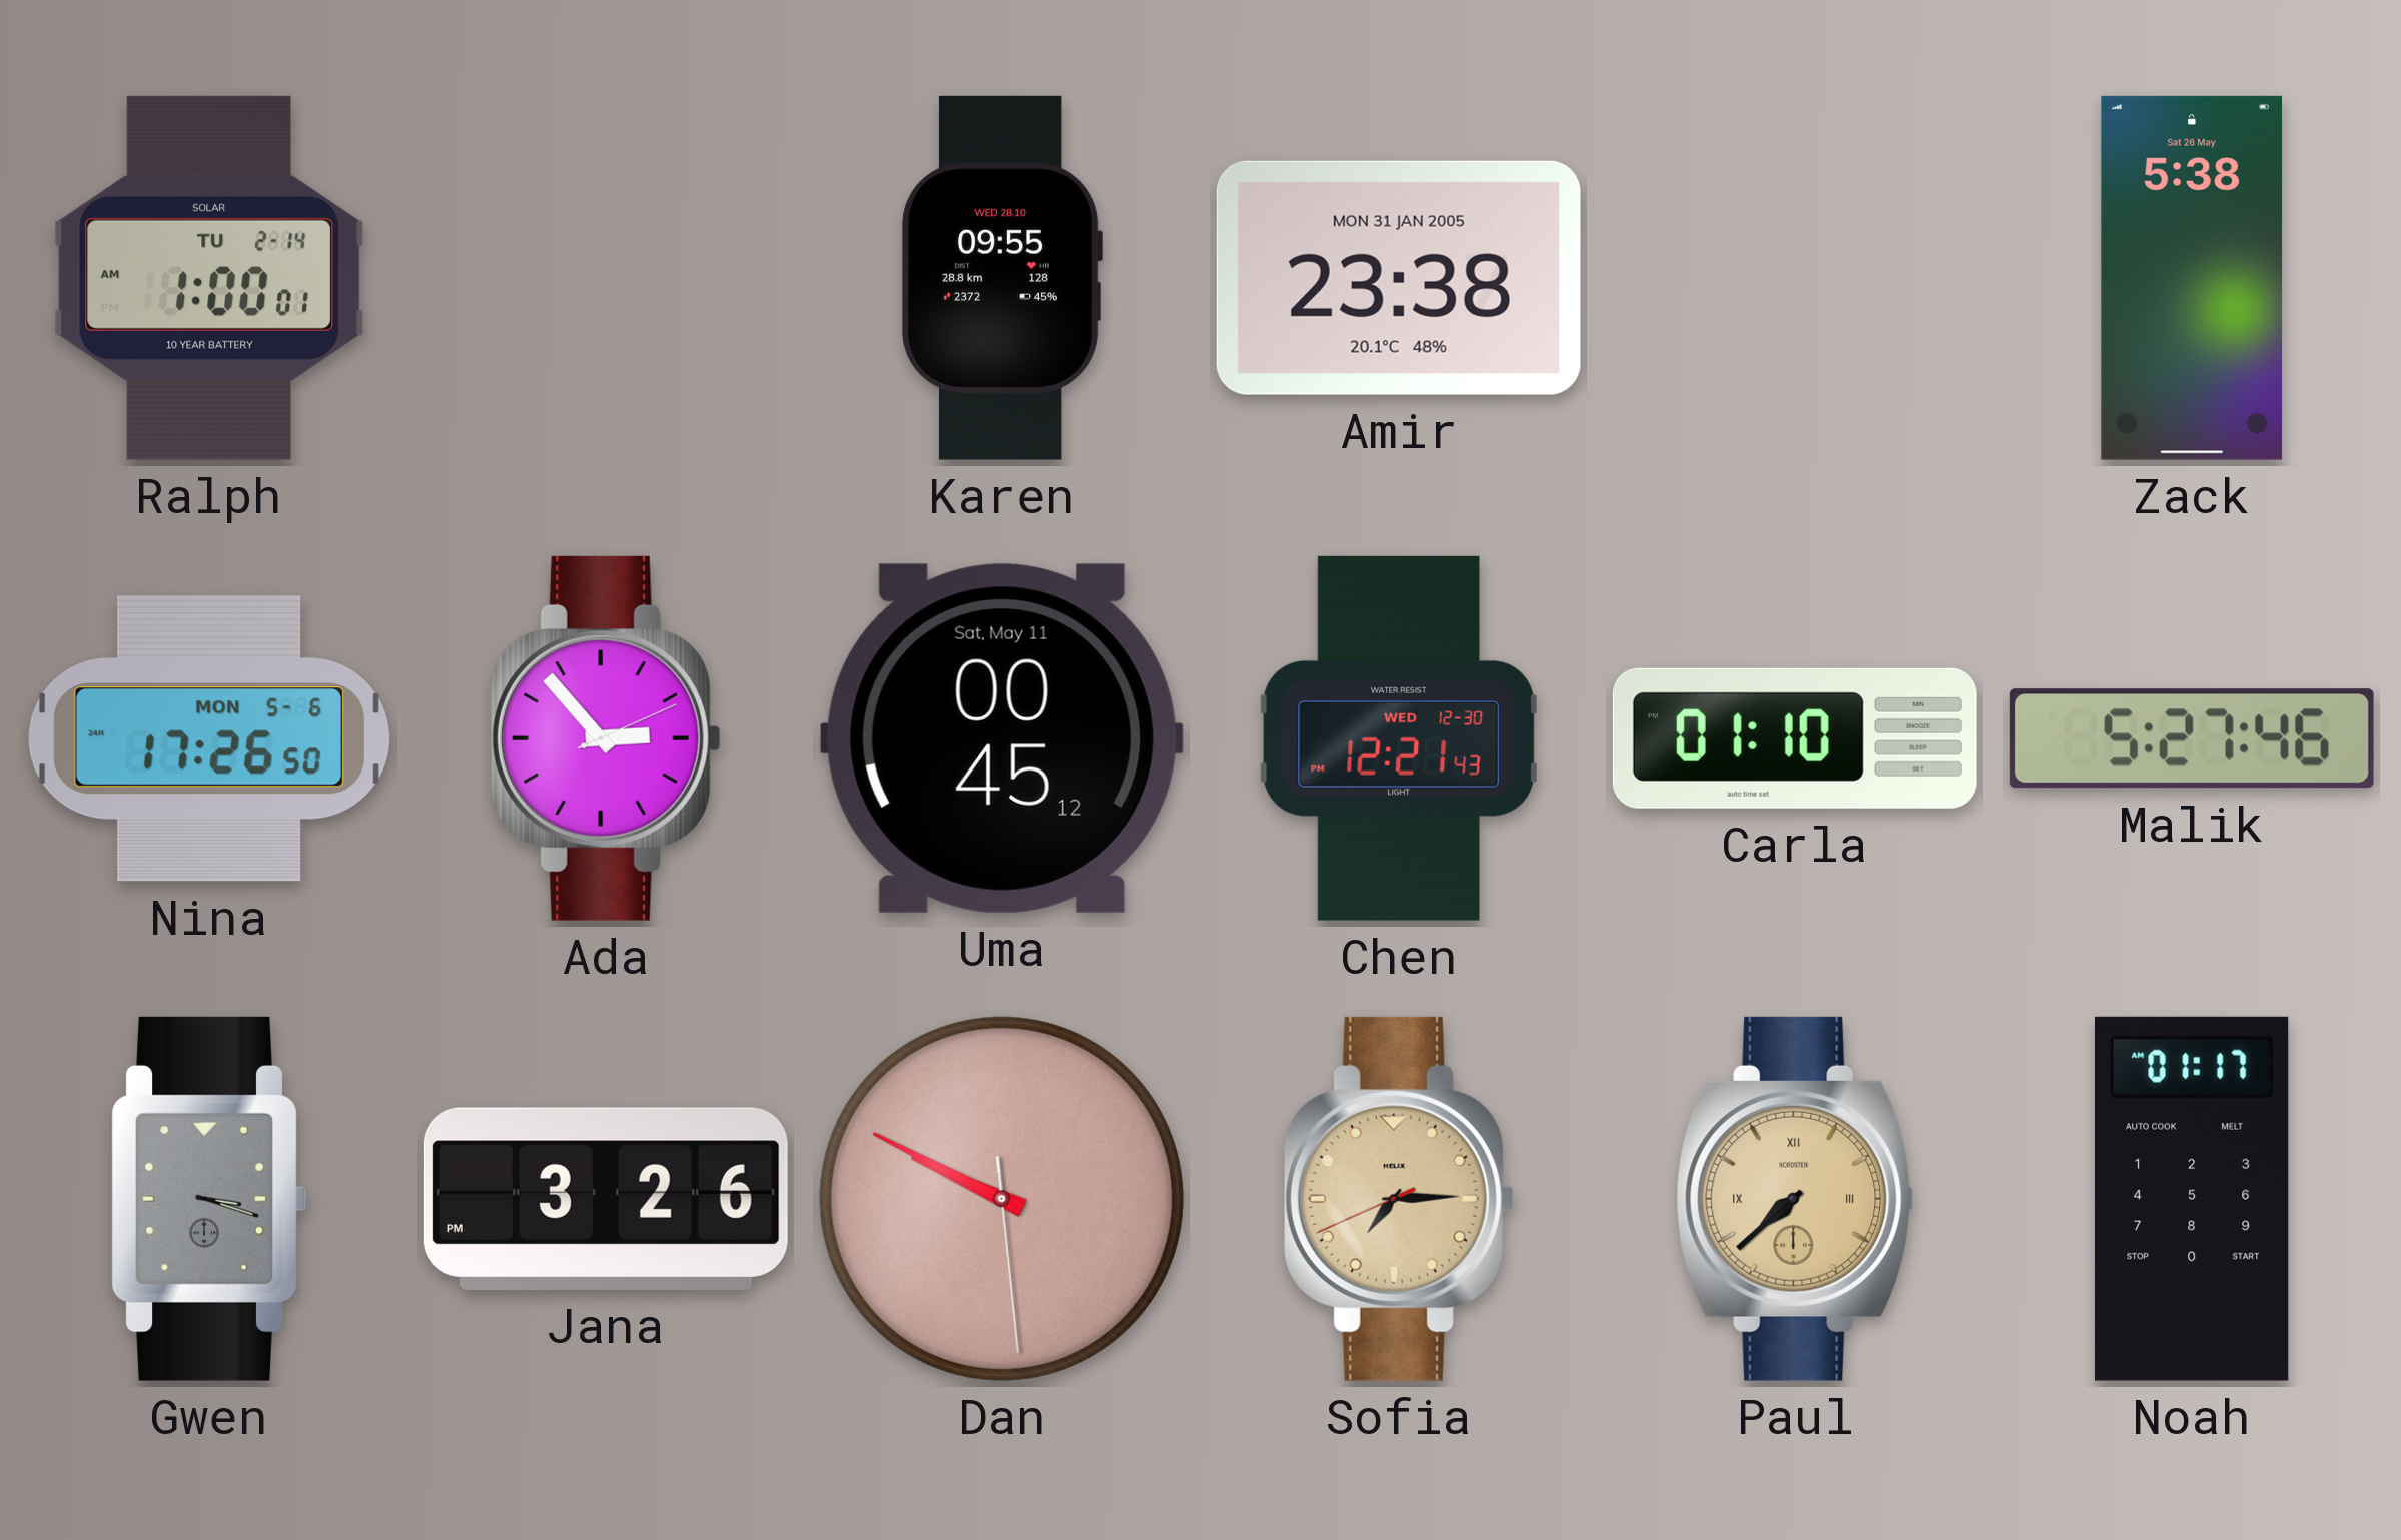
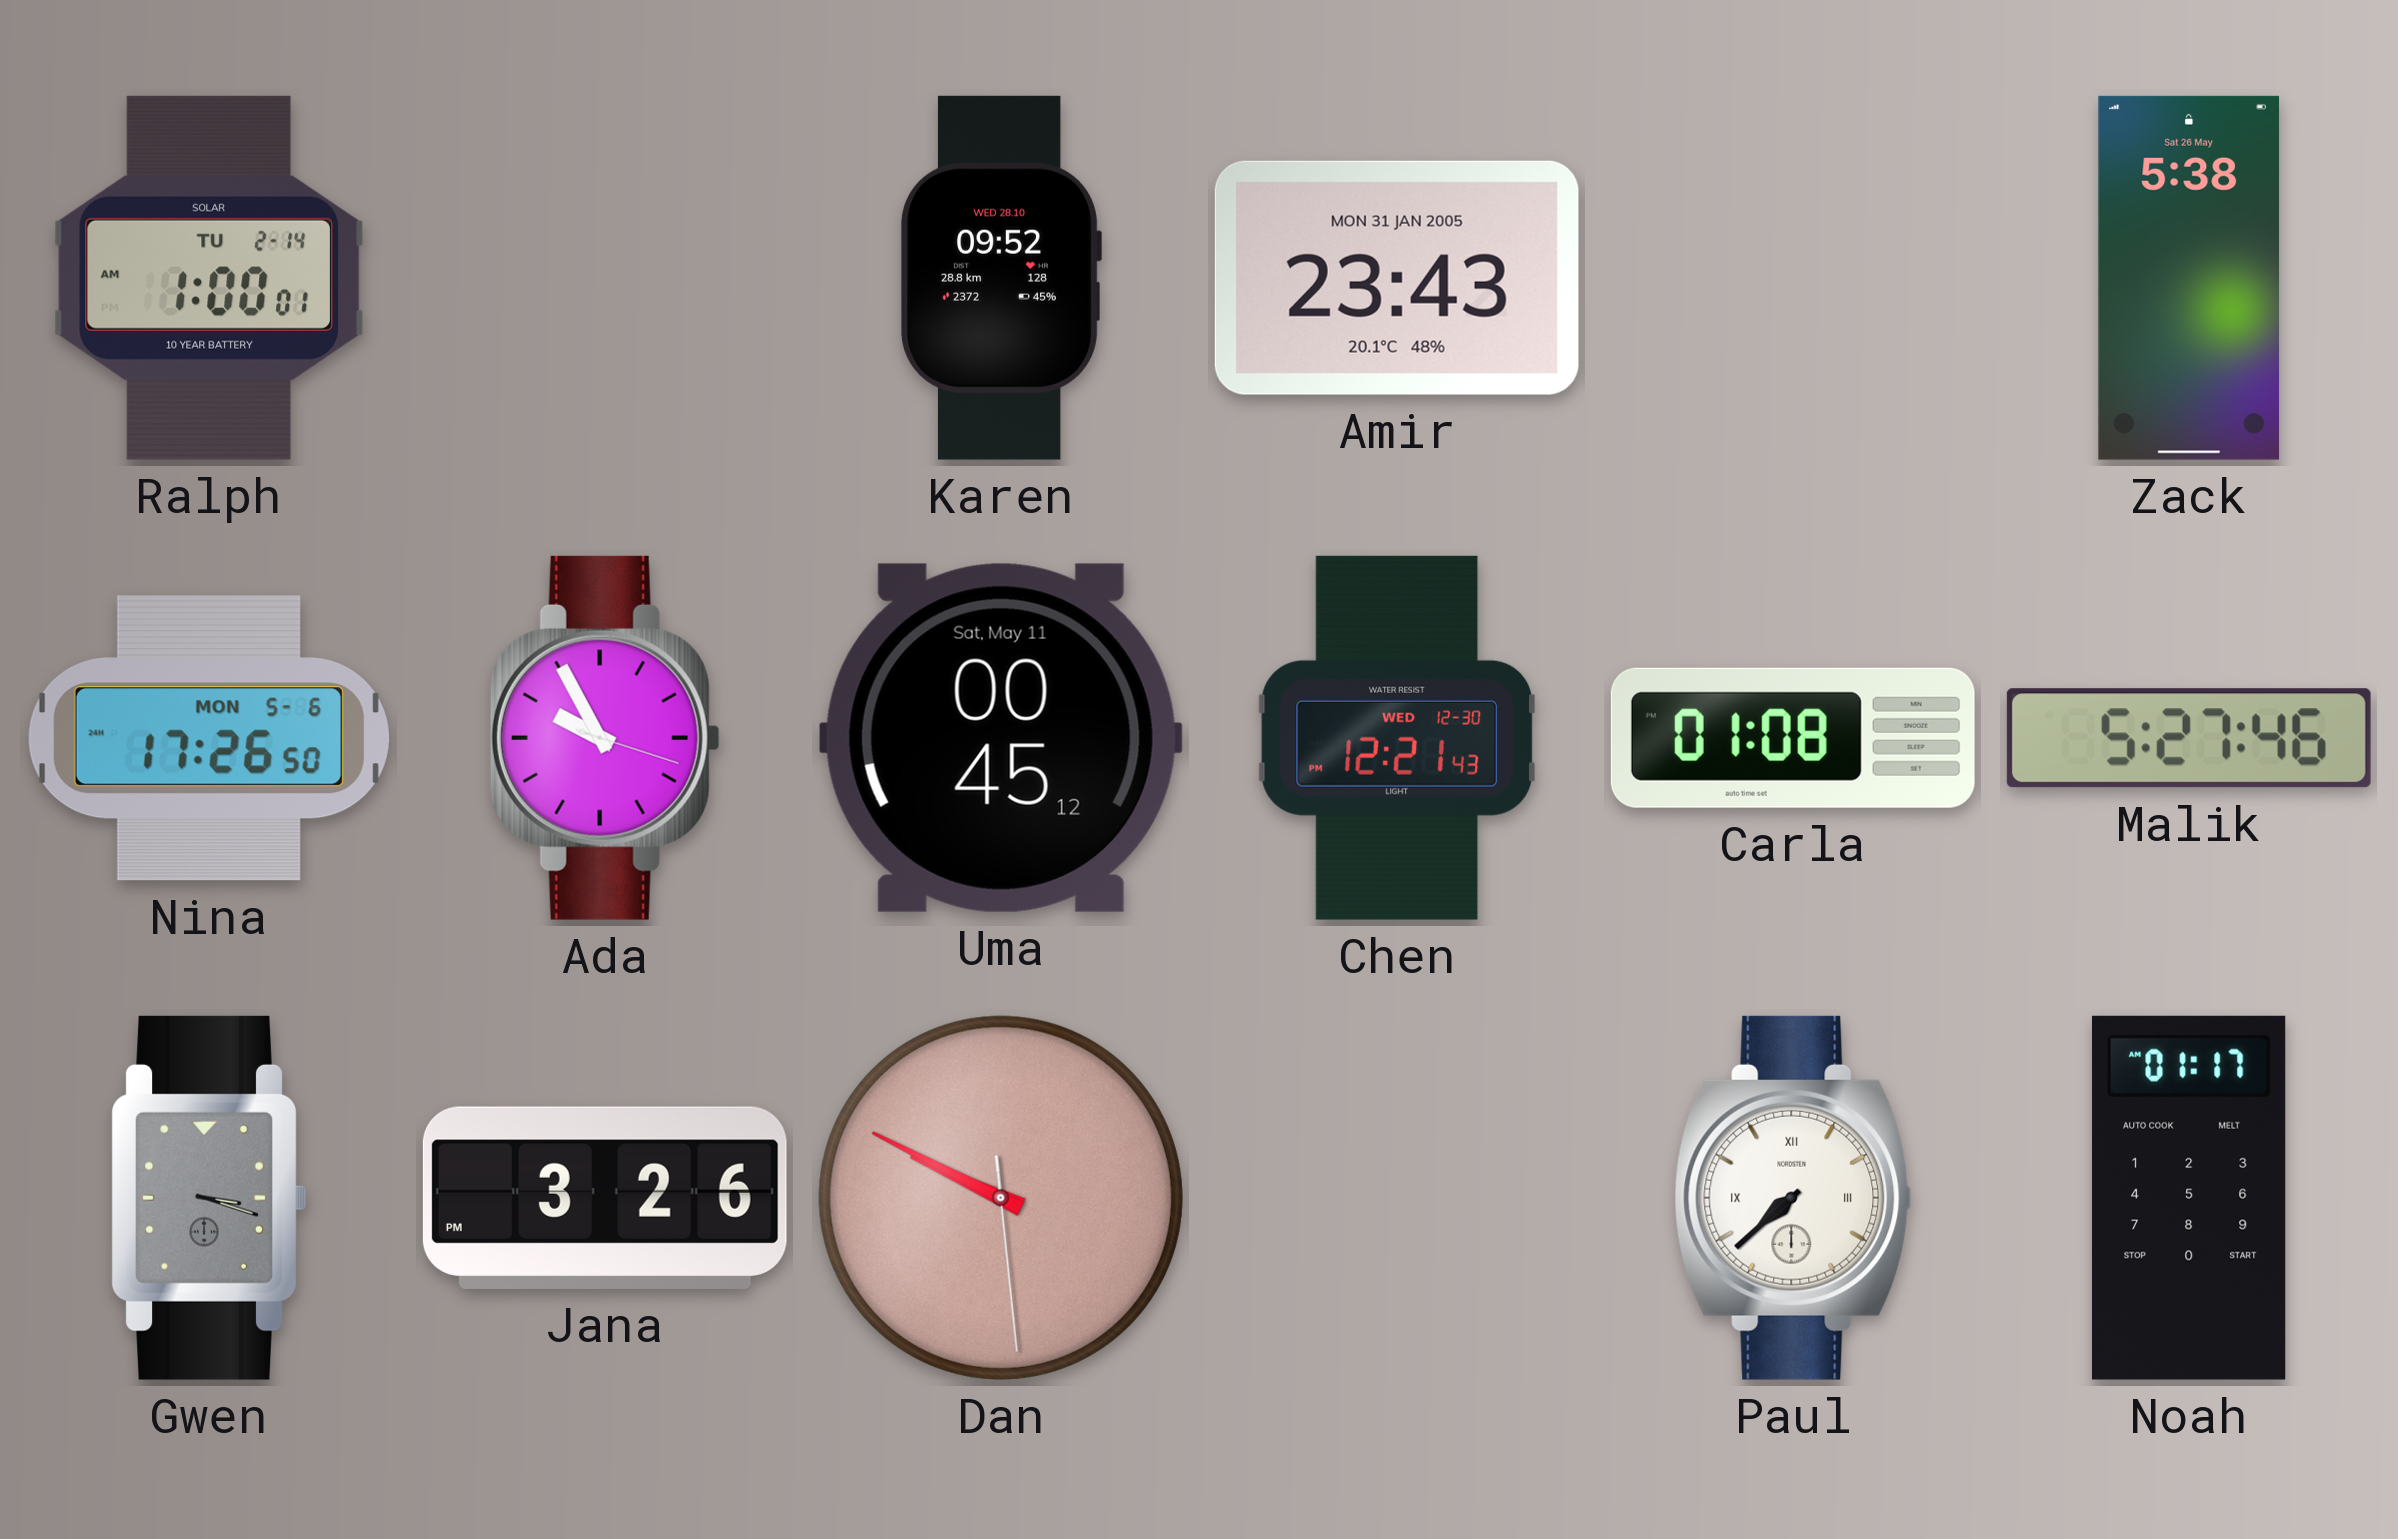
Karen: 09:55 -> 09:52
Amir: 23:38 -> 23:43
Ada: 2:53 -> 9:55
Carla: 01:10 -> 01:08
Sofia: 7:14 -> none
Paul dial: champagne -> white
